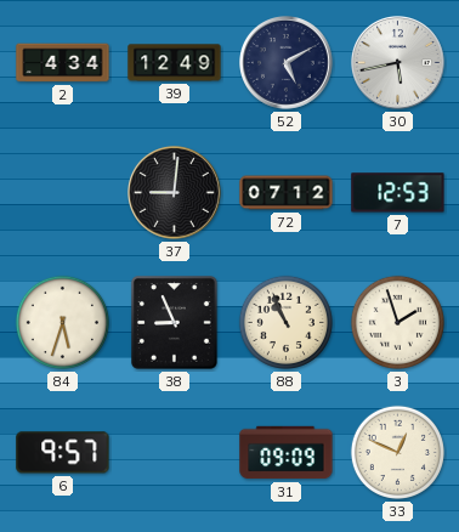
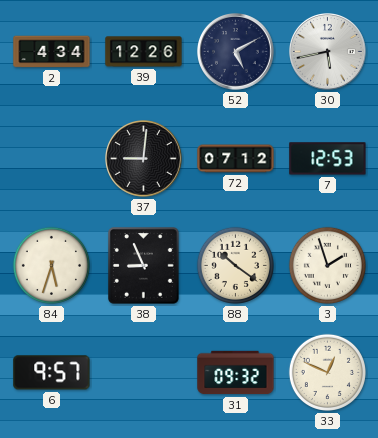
39: 12:49 -> 12:26
88: 10:56 -> 10:21
31: 09:09 -> 09:32
